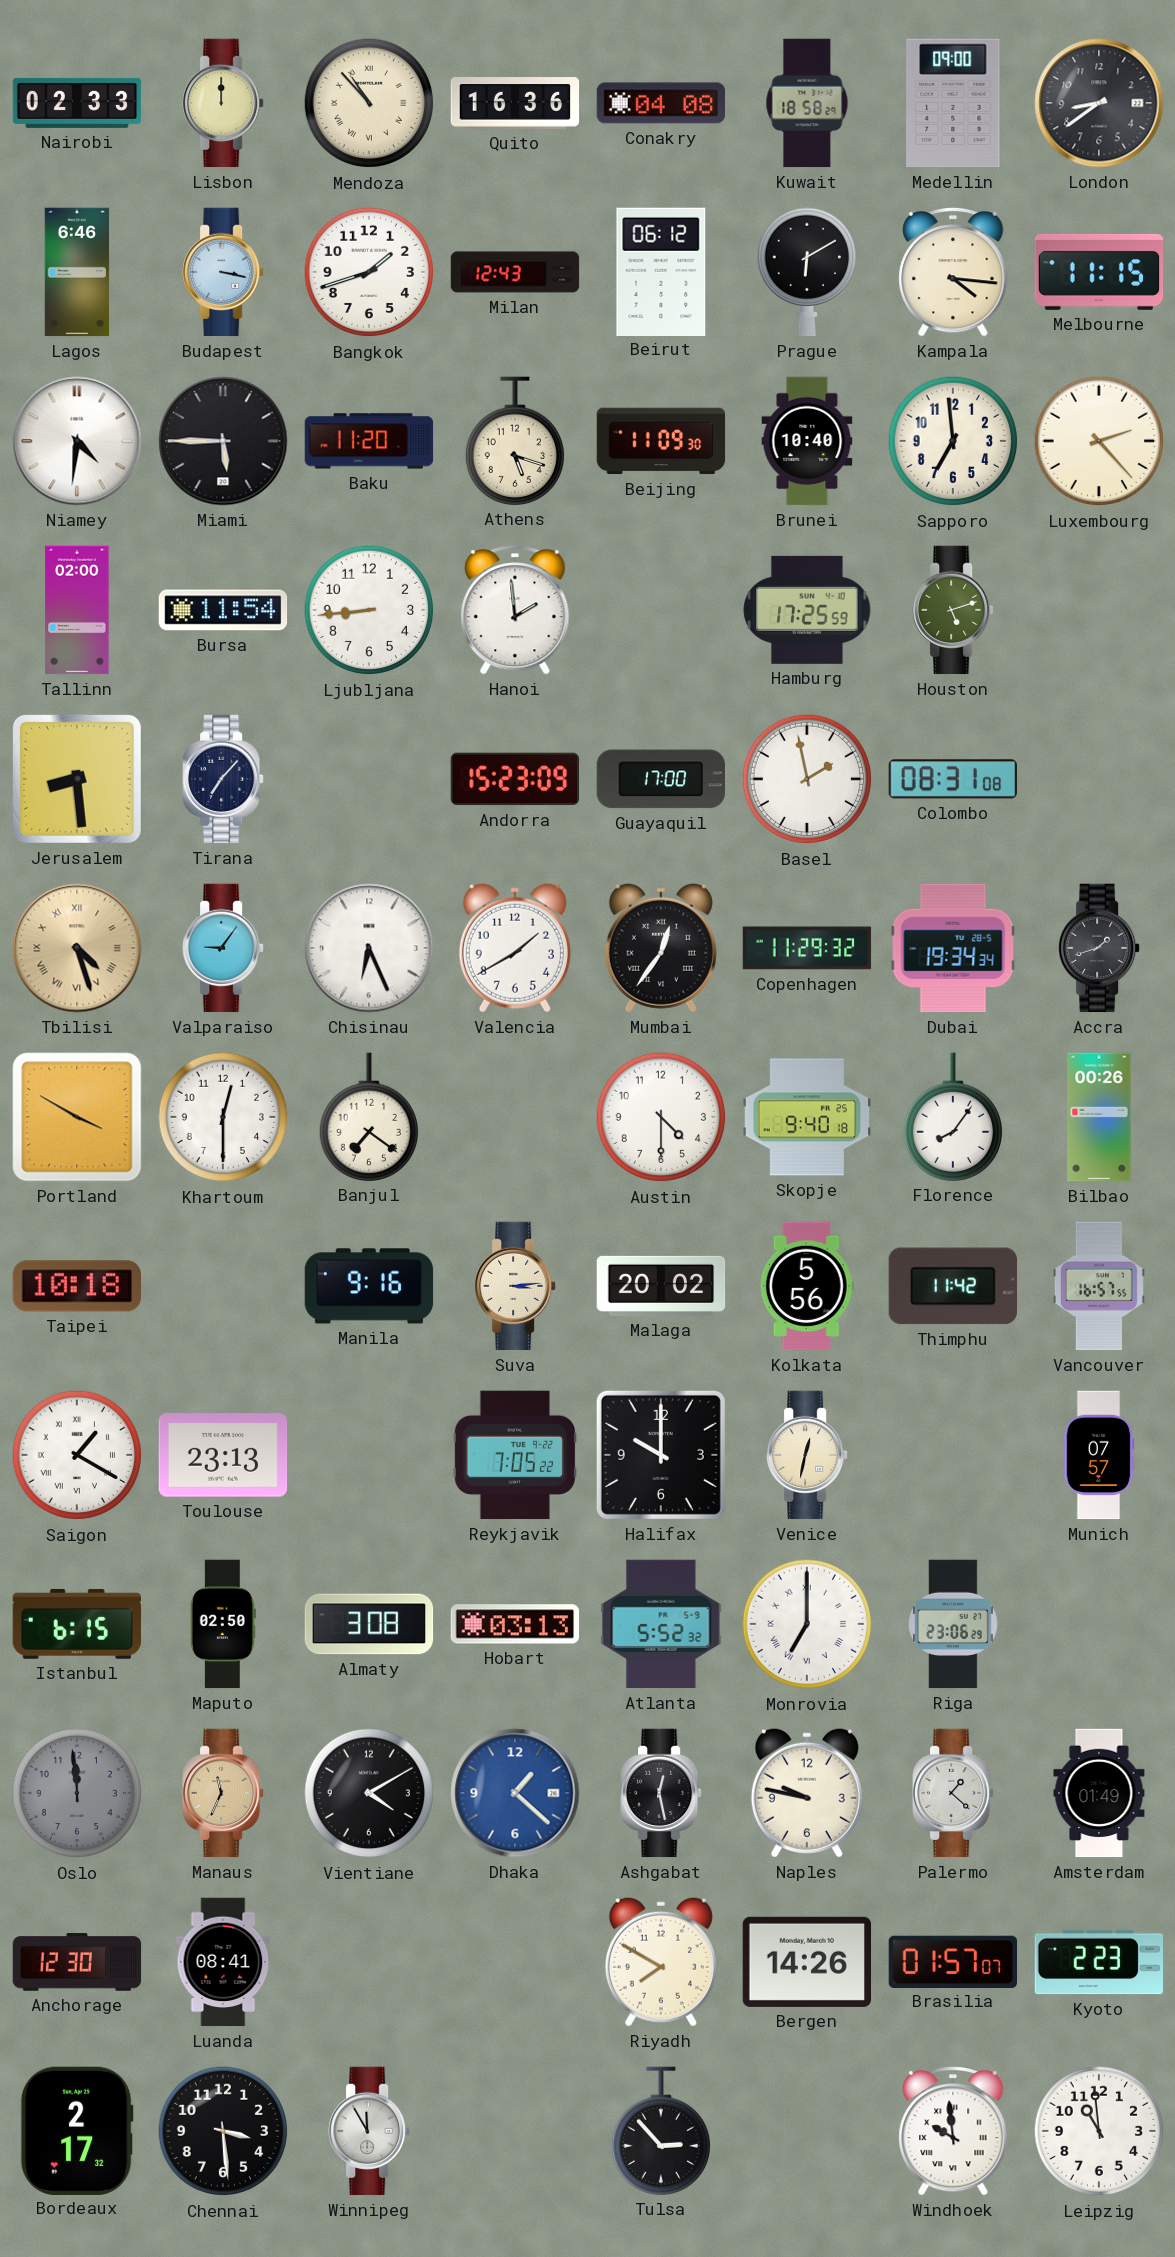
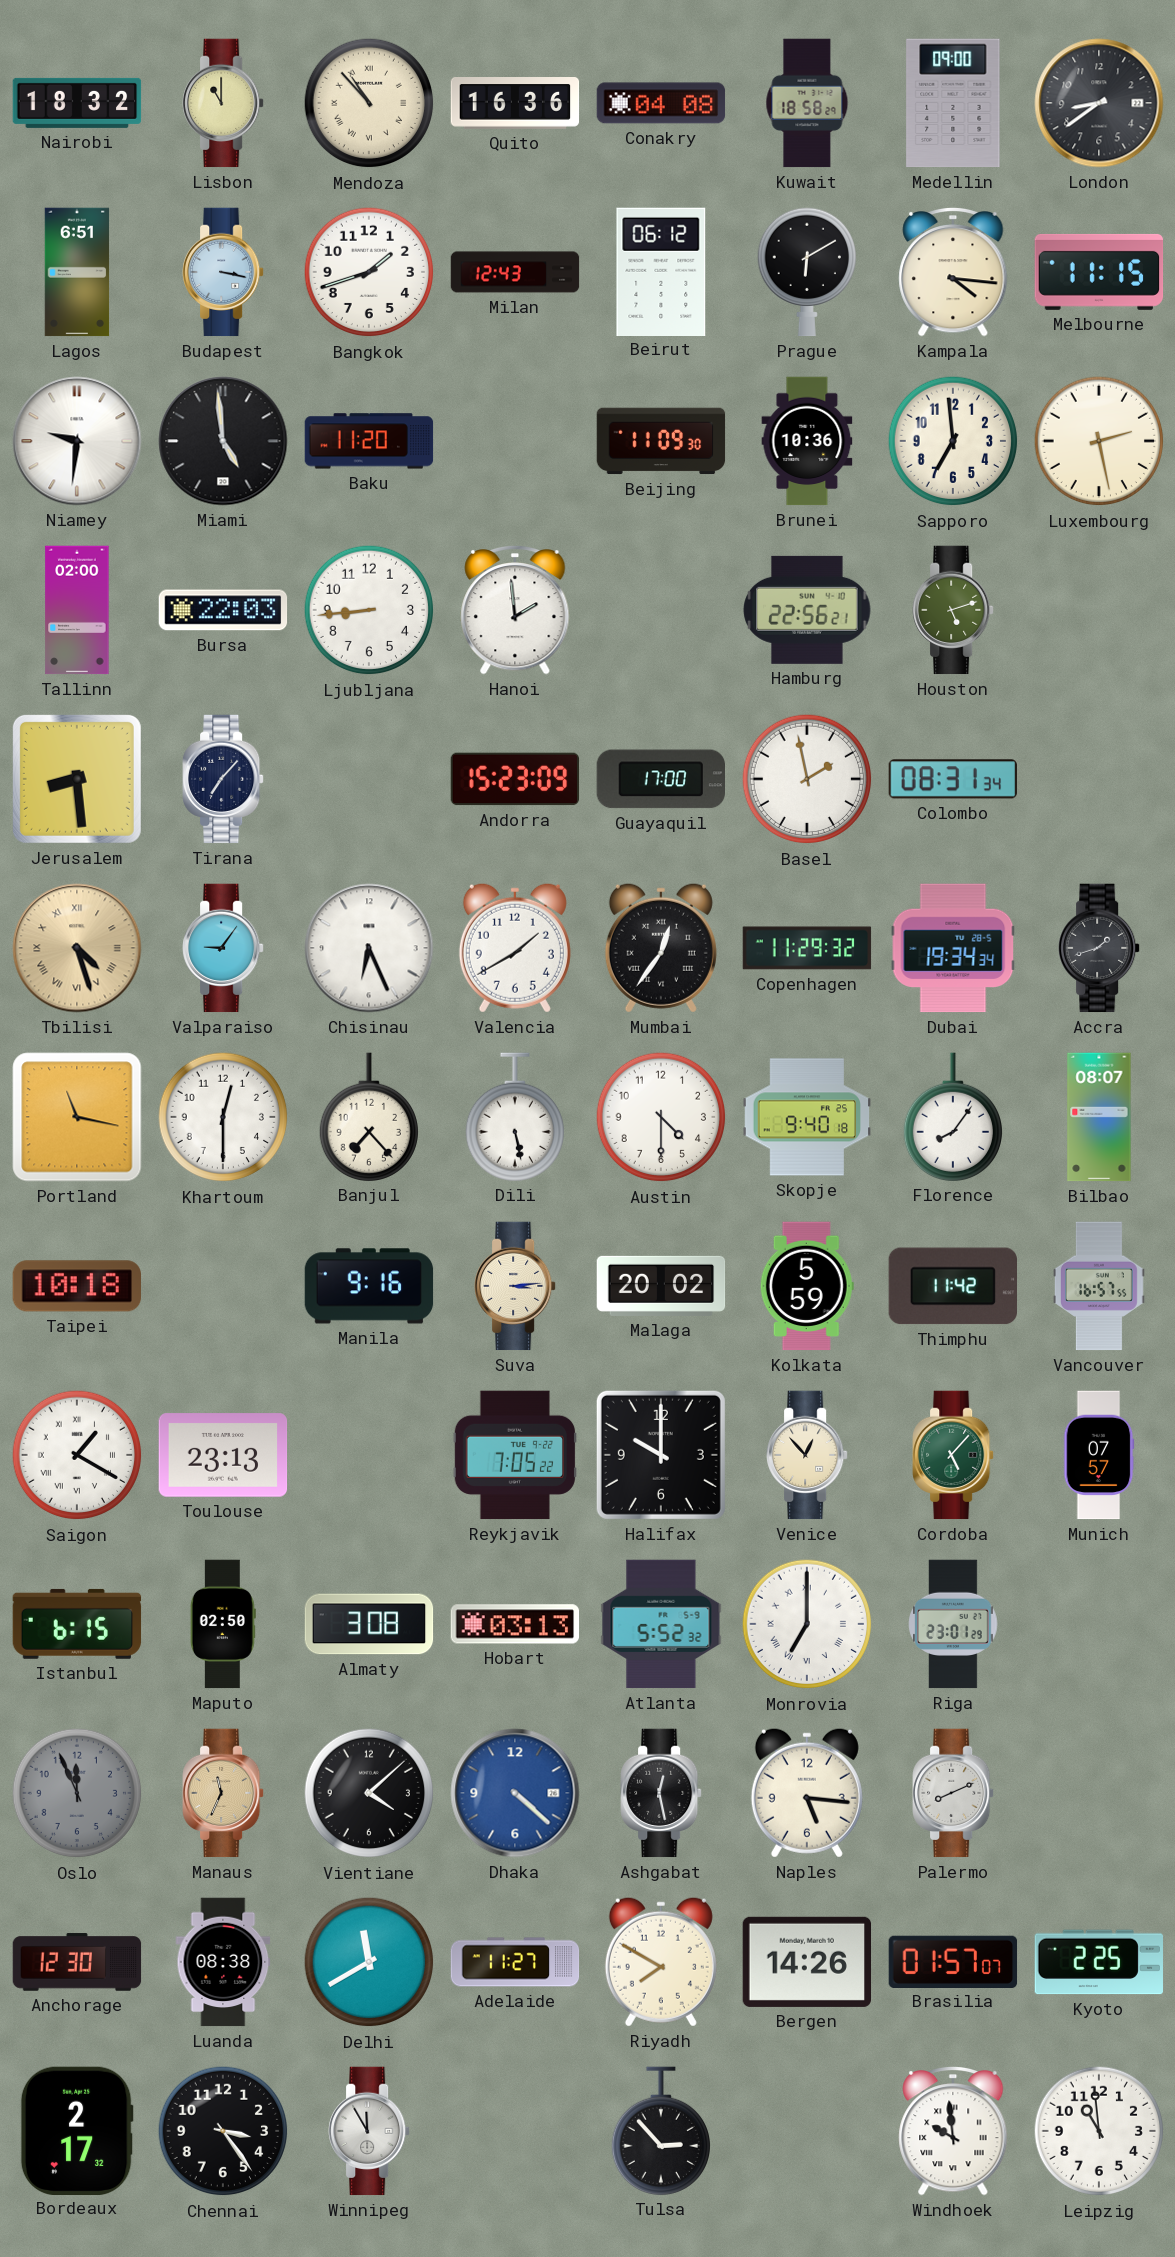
Nairobi: 02:33 -> 18:32
Lisbon: 12:00 -> 11:00
Lagos: 6:46 -> 6:51
Niamey: 4:31 -> 9:31
Miami: 5:45 -> 4:59
Athens: 5:18 -> none
Brunei: 10:40 -> 10:36
Luxembourg: 2:23 -> 2:28
Bursa: 11:54 -> 22:03
Hamburg: 17:25 -> 22:56
Colombo: 08:31:08 -> 08:31:34
Portland: 3:50 -> 11:17
Banjul: 7:21 -> 7:23
Dili: none -> 5:28
Bilbao: 00:26 -> 08:07
Kolkata: 5:56 -> 5:59
Venice: 12:32 -> 12:53
Cordoba: none -> 5:07
Riga: 23:06 -> 23:01
Oslo: 11:59 -> 11:56
Vientiane: 4:10 -> 4:08
Dhaka: 1:22 -> 4:22
Naples: 9:47 -> 5:16
Palermo: 1:22 -> 8:11
Amsterdam: 01:49 -> none
Luanda: 08:41 -> 08:38
Delhi: none -> 11:40
Adelaide: none -> 11:27
Kyoto: 2:23 -> 2:25
Chennai: 3:29 -> 3:24
